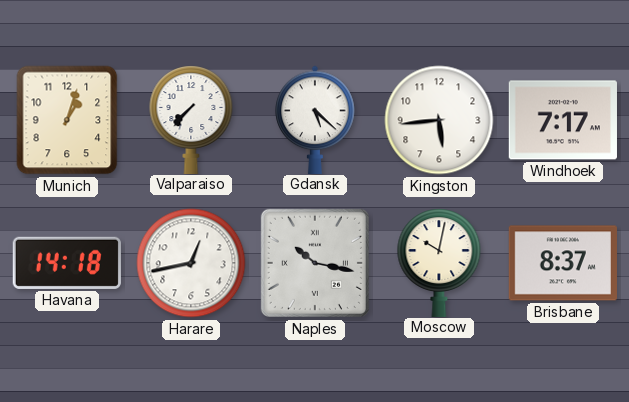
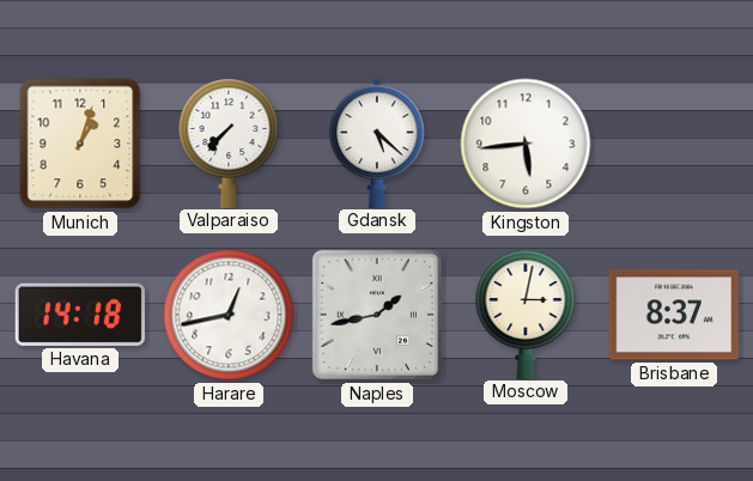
Windhoek: 7:17 -> none
Naples: 10:17 -> 1:43
Moscow: 10:02 -> 3:02
